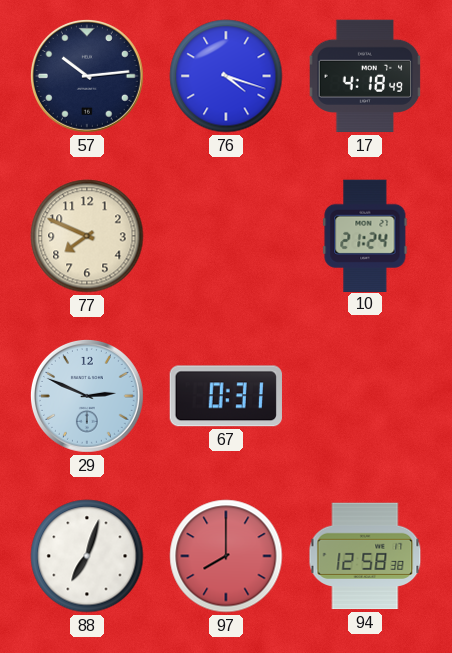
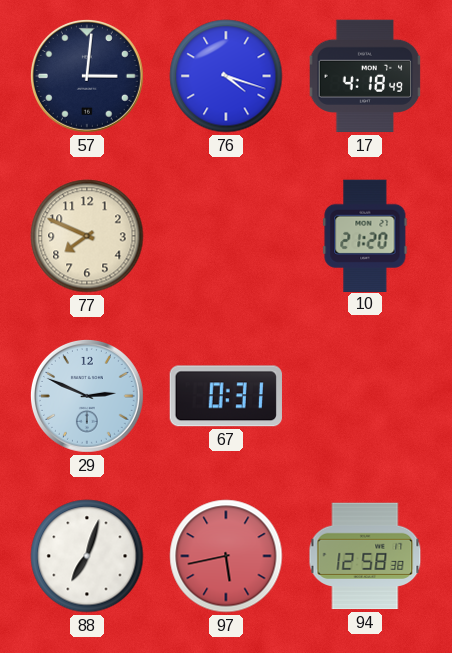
57: 10:14 -> 3:01
10: 21:24 -> 21:20
97: 8:00 -> 5:43
